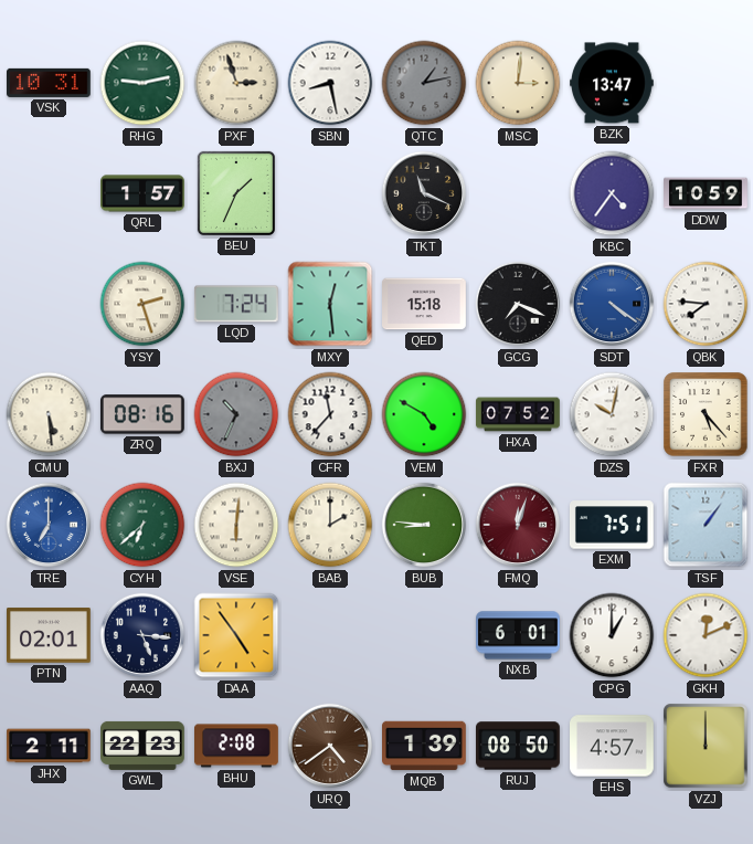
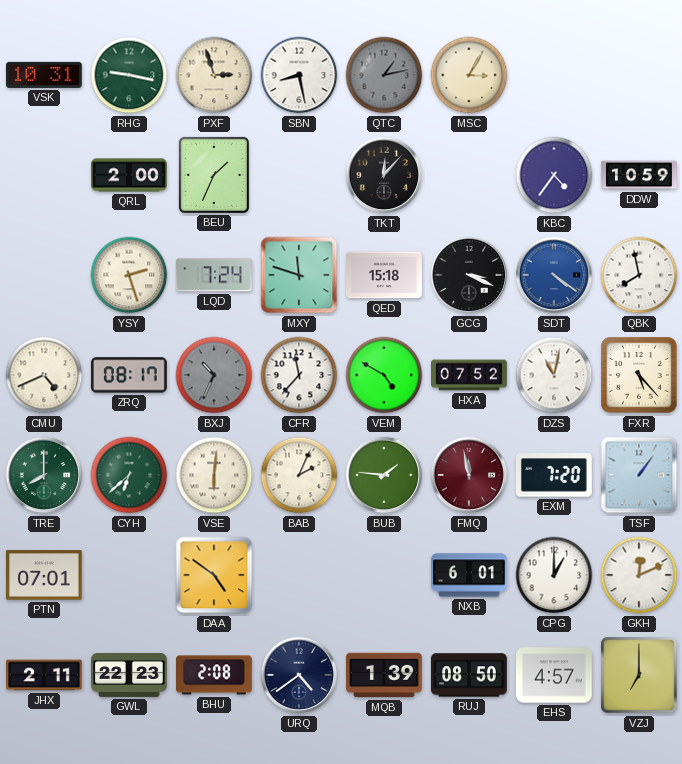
RHG: 9:13 -> 9:17
MSC: 3:01 -> 3:05
BZK: 13:47 -> none
QRL: 1:57 -> 2:00
TKT: 11:19 -> 12:07
MXY: 12:29 -> 11:48
GCG: 7:19 -> 3:19
QBK: 7:46 -> 7:58
CMU: 5:29 -> 4:41
ZRQ: 08:16 -> 08:17
DZS: 10:02 -> 11:02
TRE: 7:00 -> 8:00
TRE dial: blue -> green
BAB: 2:00 -> 2:04
BUB: 8:46 -> 1:46
FMQ: 12:03 -> 11:58
EXM: 7:51 -> 7:20
PTN: 02:01 -> 07:01
AAQ: 5:16 -> none
DAA: 4:54 -> 4:51
URQ dial: brown -> navy
VZJ: 12:00 -> 7:00
